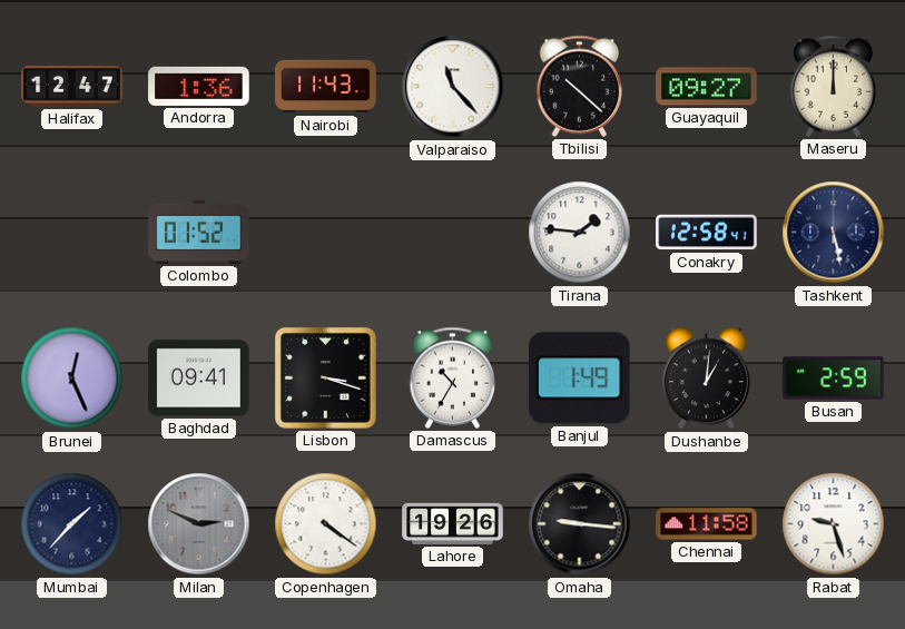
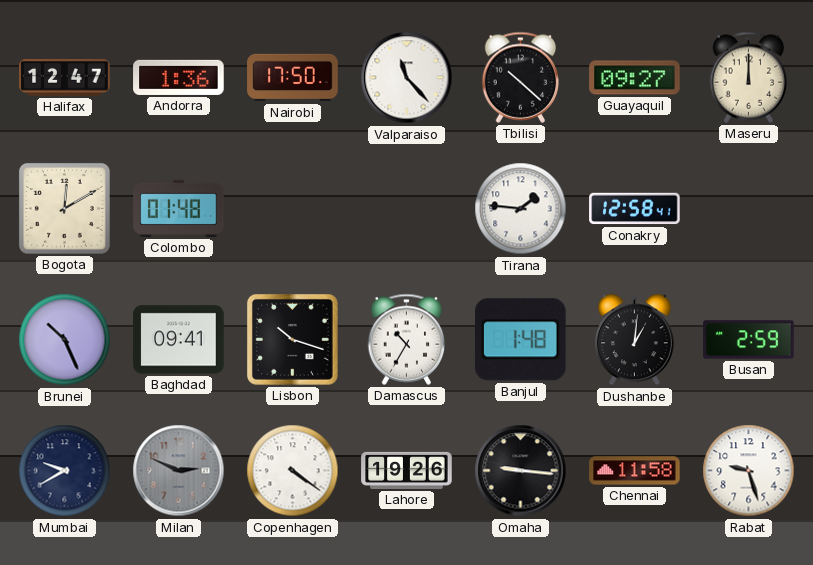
Nairobi: 11:43 -> 17:50
Bogota: none -> 12:10
Colombo: 01:52 -> 01:48
Tashkent: 5:28 -> none
Brunei: 12:26 -> 10:26
Lisbon: 3:18 -> 10:18
Banjul: 1:49 -> 1:48
Mumbai: 1:37 -> 9:40
